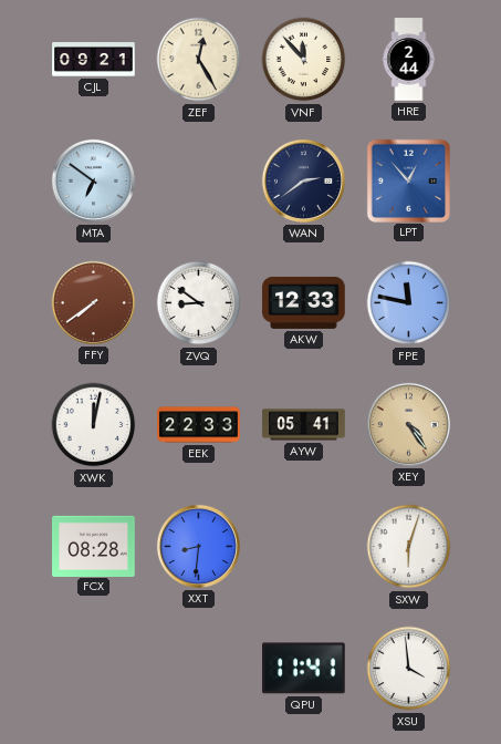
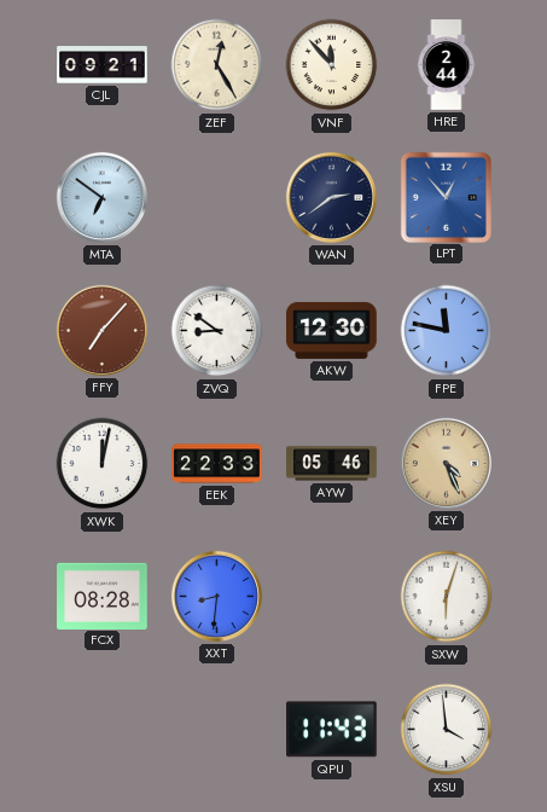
FFY: 7:39 -> 7:07
AKW: 12:33 -> 12:30
AYW: 05:41 -> 05:46
XEY: 4:24 -> 4:26
QPU: 11:41 -> 11:43
